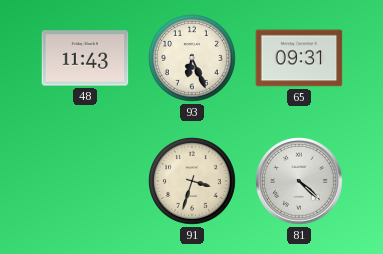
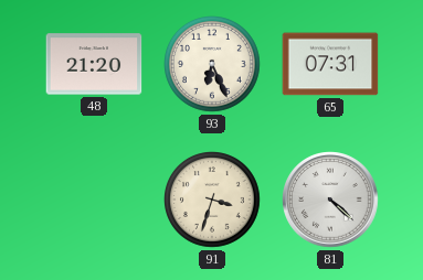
48: 11:43 -> 21:20
65: 09:31 -> 07:31
